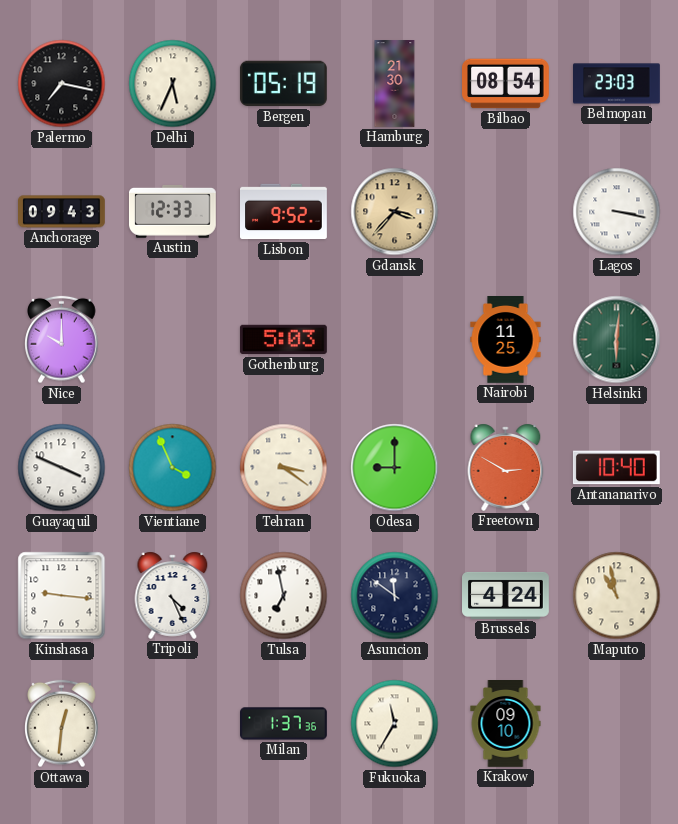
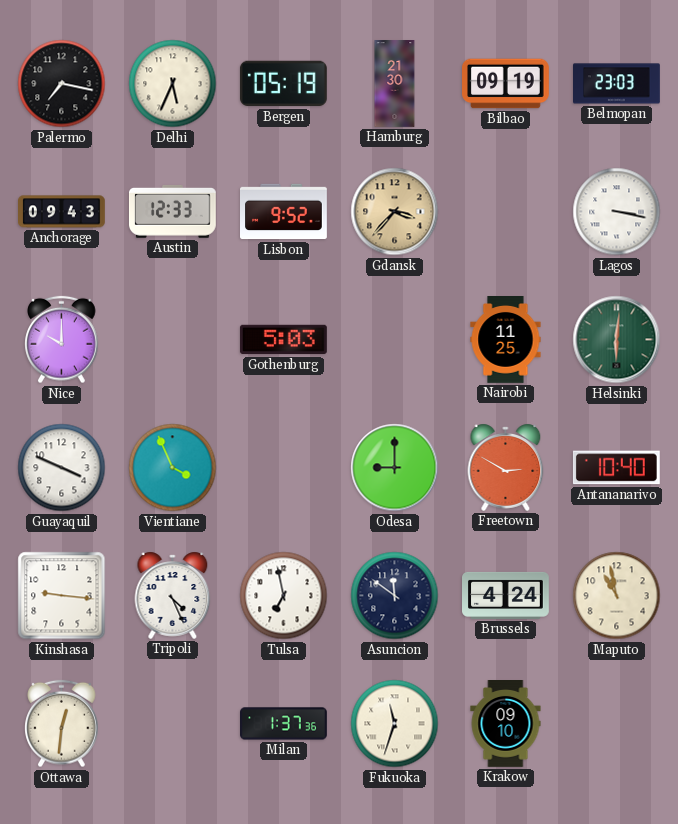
Bilbao: 08:54 -> 09:19
Tehran: 3:21 -> none
Fukuoka: 11:35 -> 11:33
